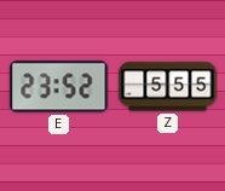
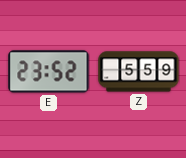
Z: 5:55 -> 5:59
